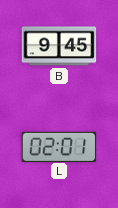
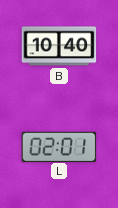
B: 9:45 -> 10:40
